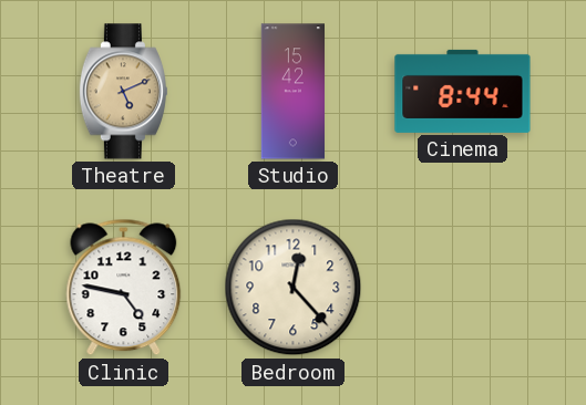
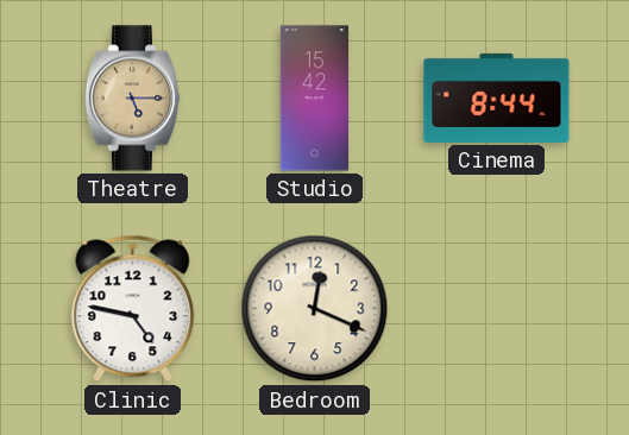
Theatre: 5:11 -> 5:15
Bedroom: 12:23 -> 12:19
